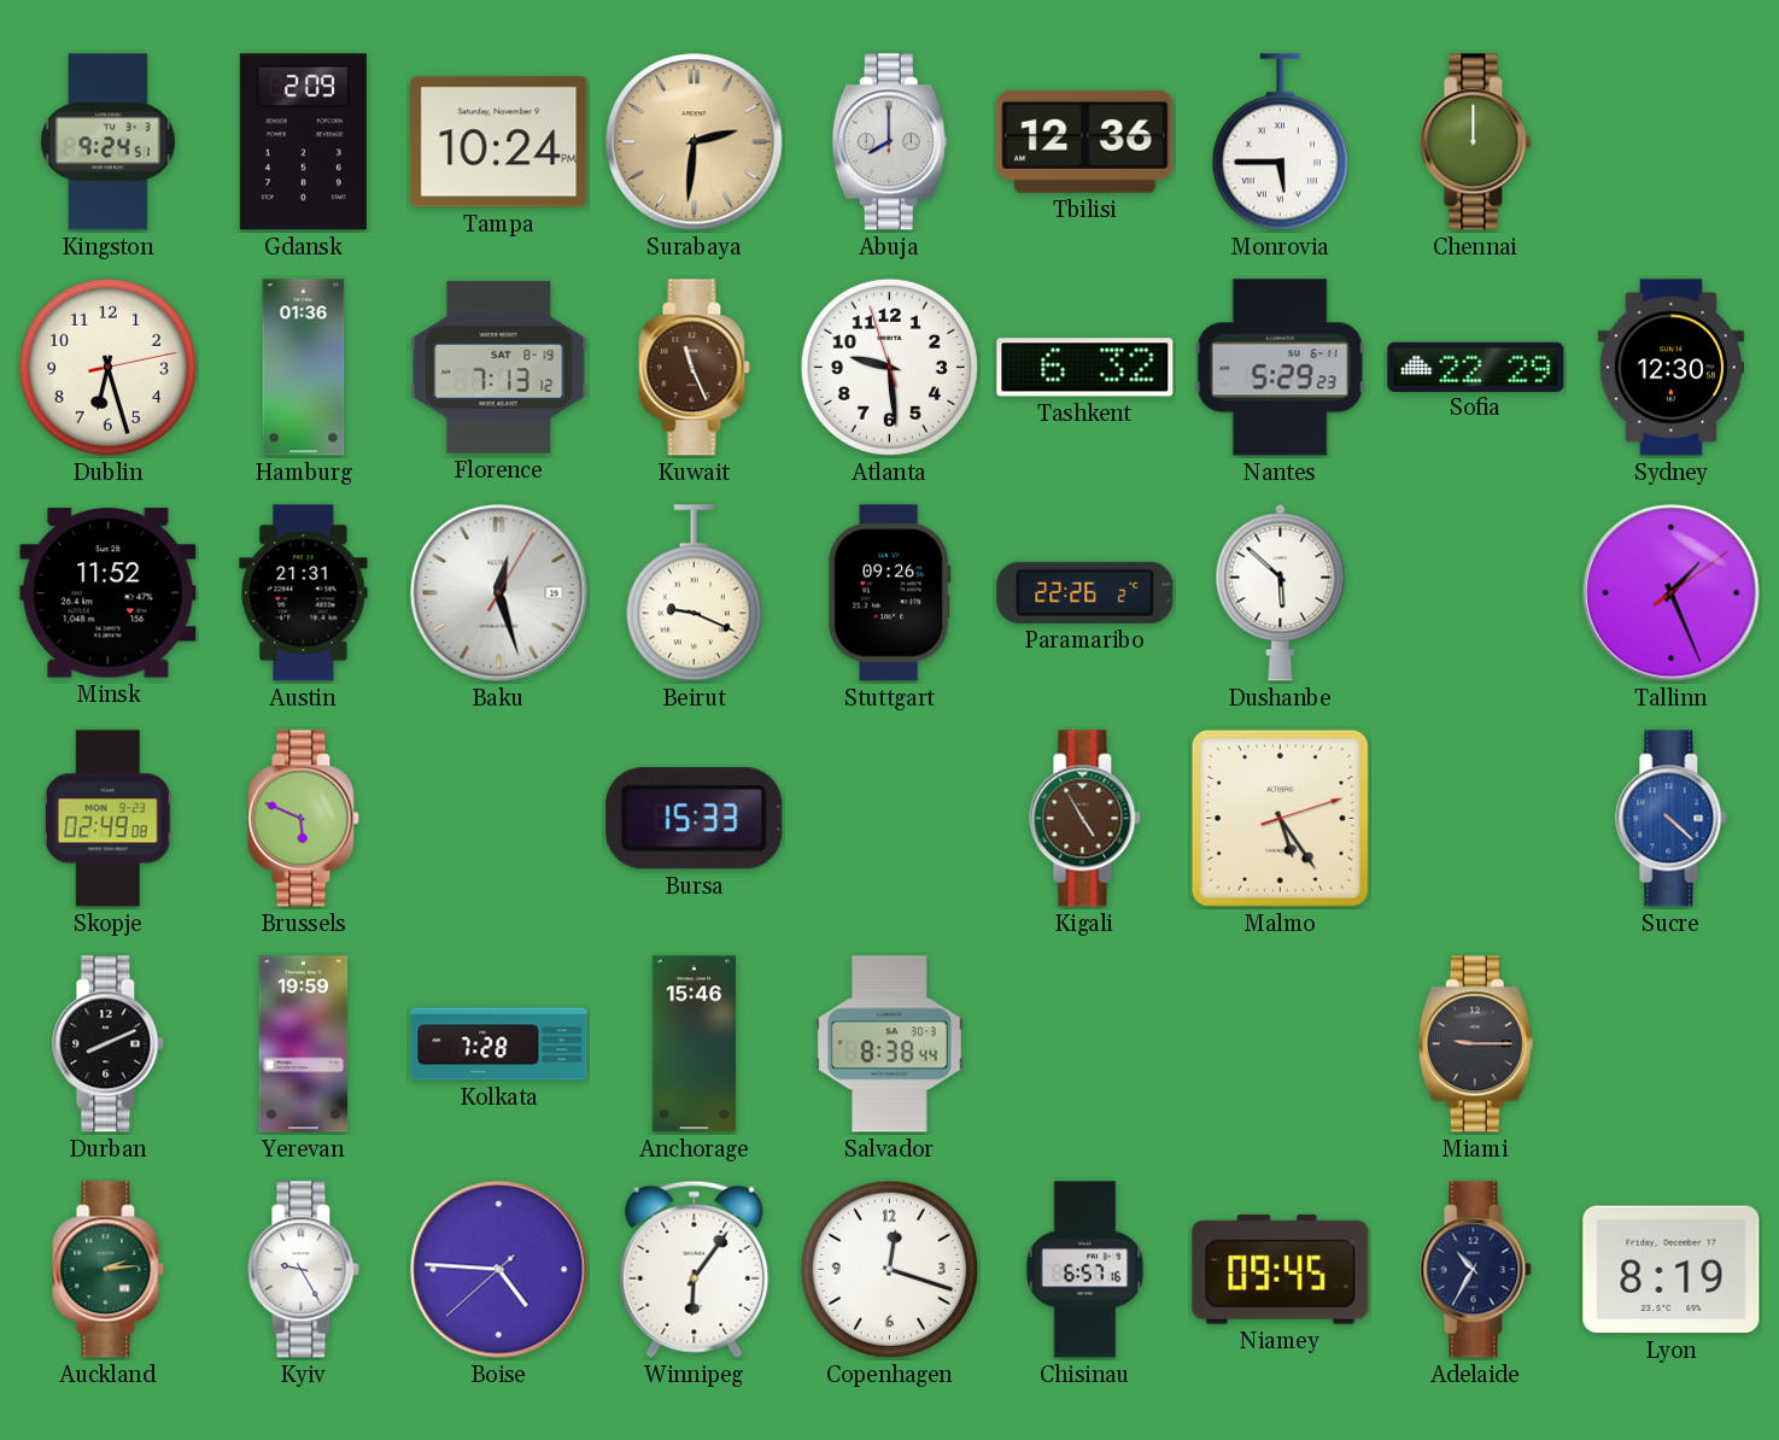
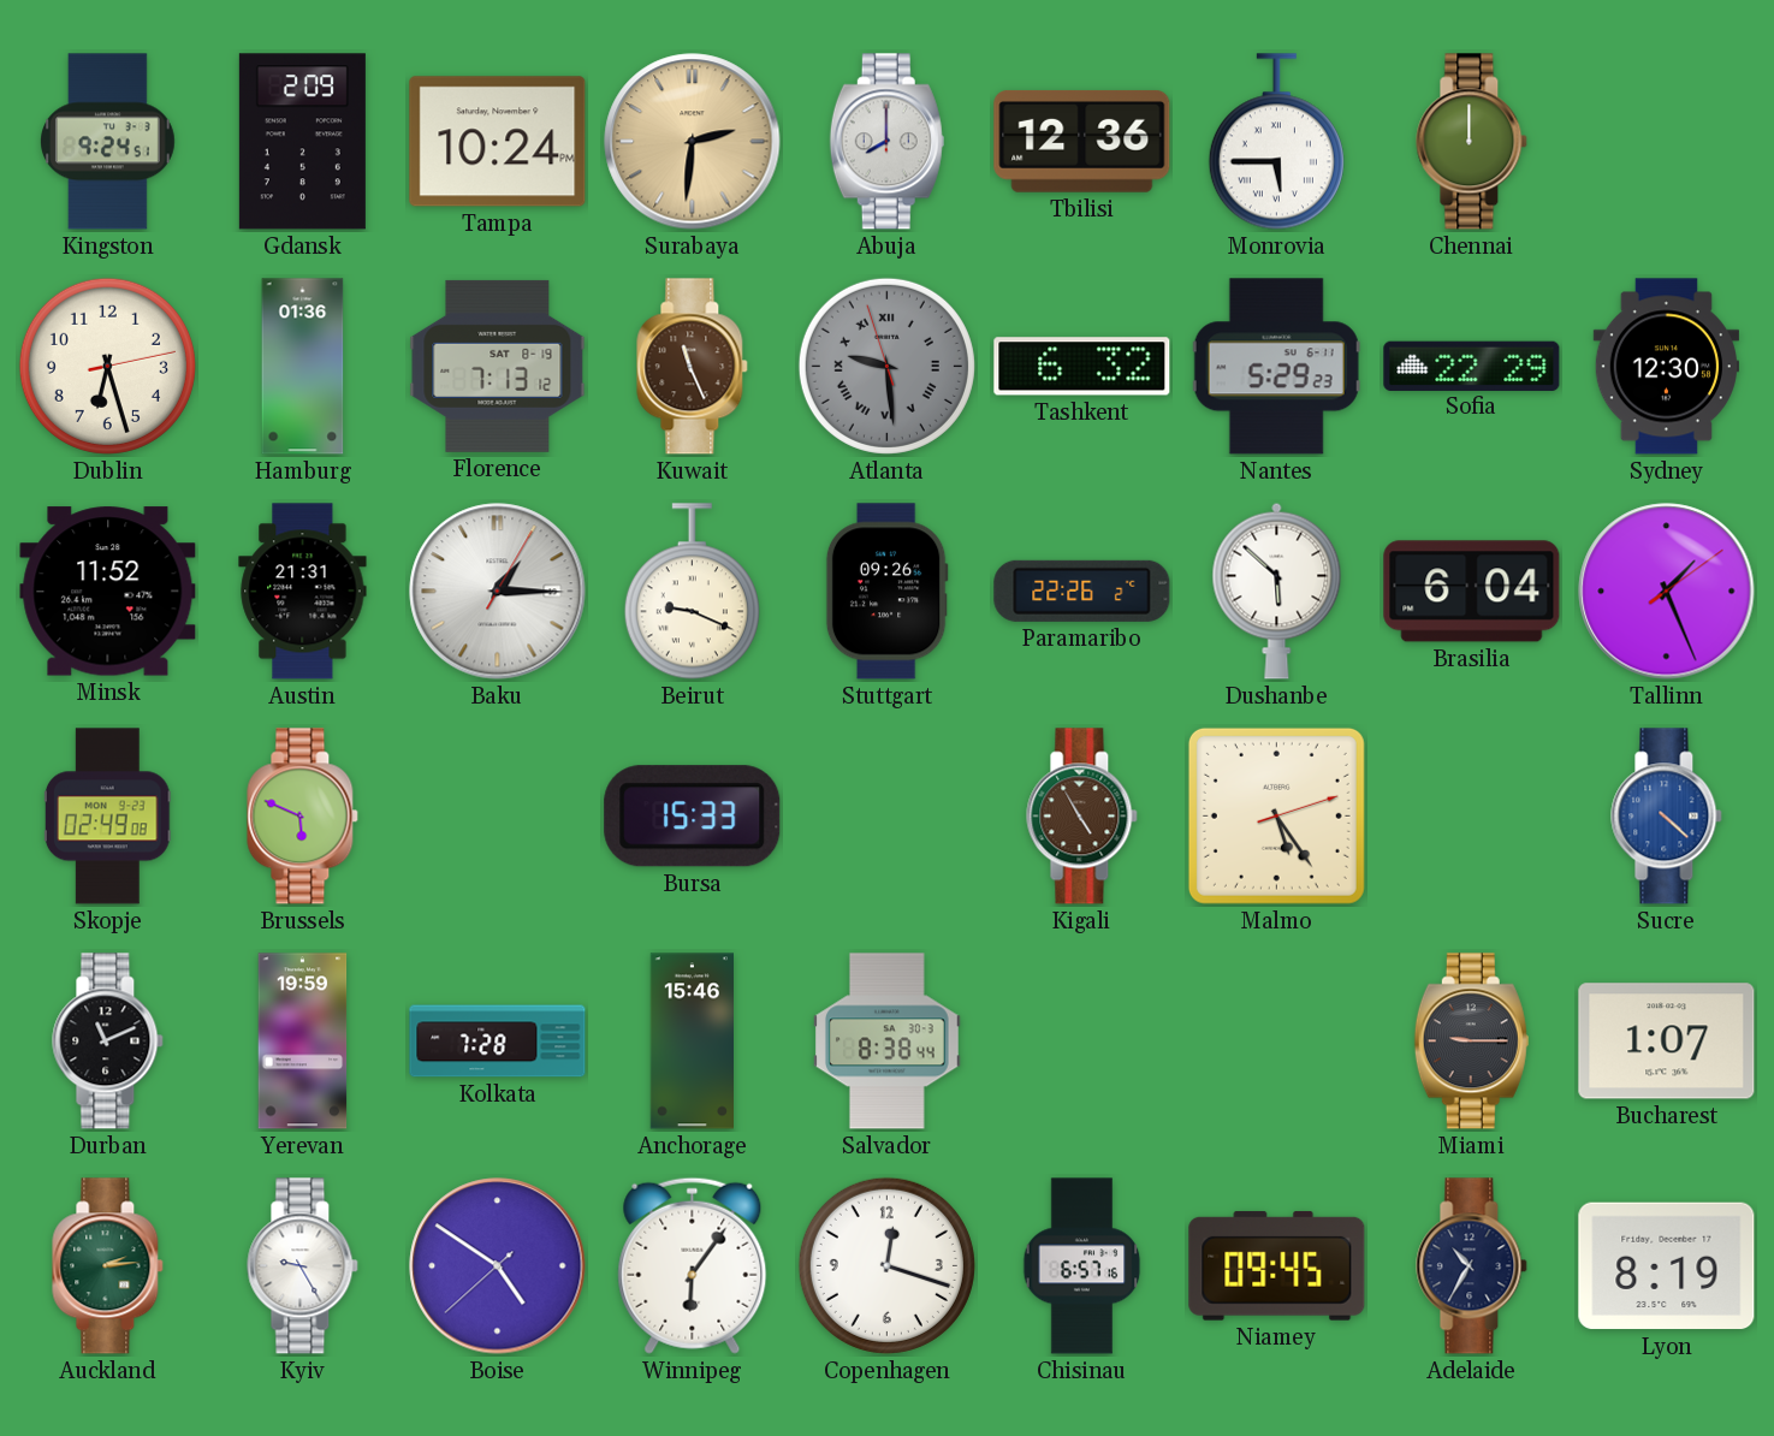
Atlanta dial: white -> grey
Atlanta numerals: Arabic -> Roman
Baku: 12:27 -> 1:15
Brasilia: none -> 6:04
Durban: 8:11 -> 11:11
Bucharest: none -> 1:07
Boise: 4:45 -> 4:50
